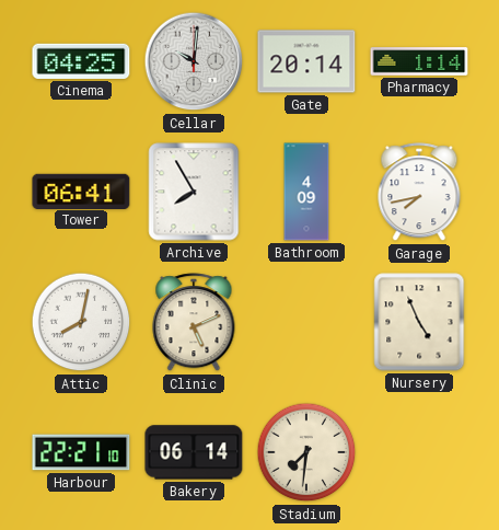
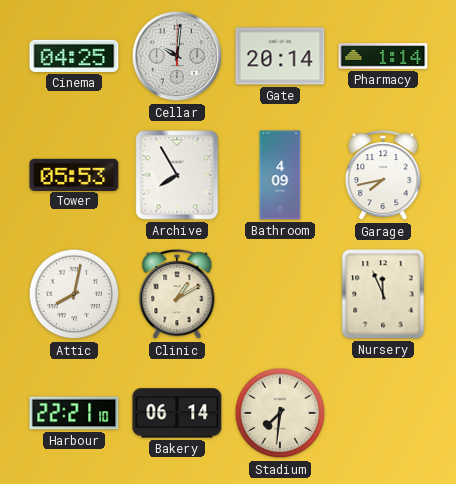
Tower: 06:41 -> 05:53
Clinic: 5:11 -> 1:10
Nursery: 4:56 -> 11:56
